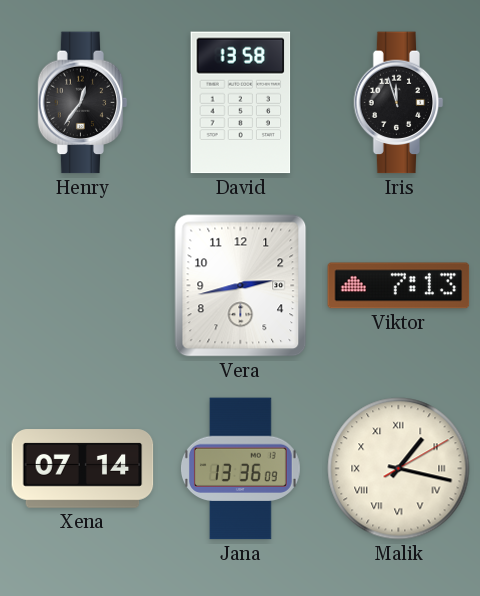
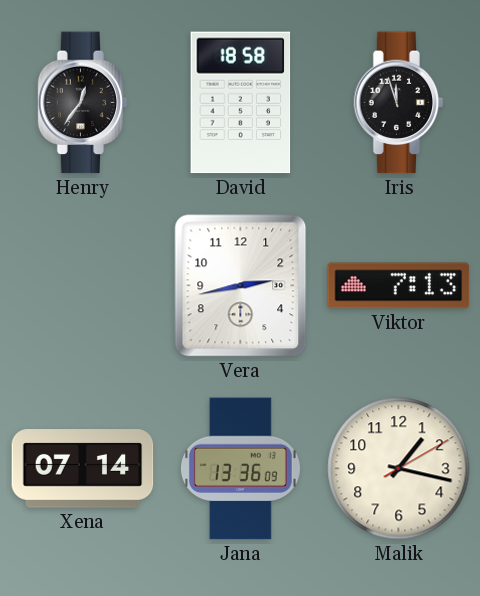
David: 13:58 -> 18:58
Malik numerals: Roman -> Arabic
